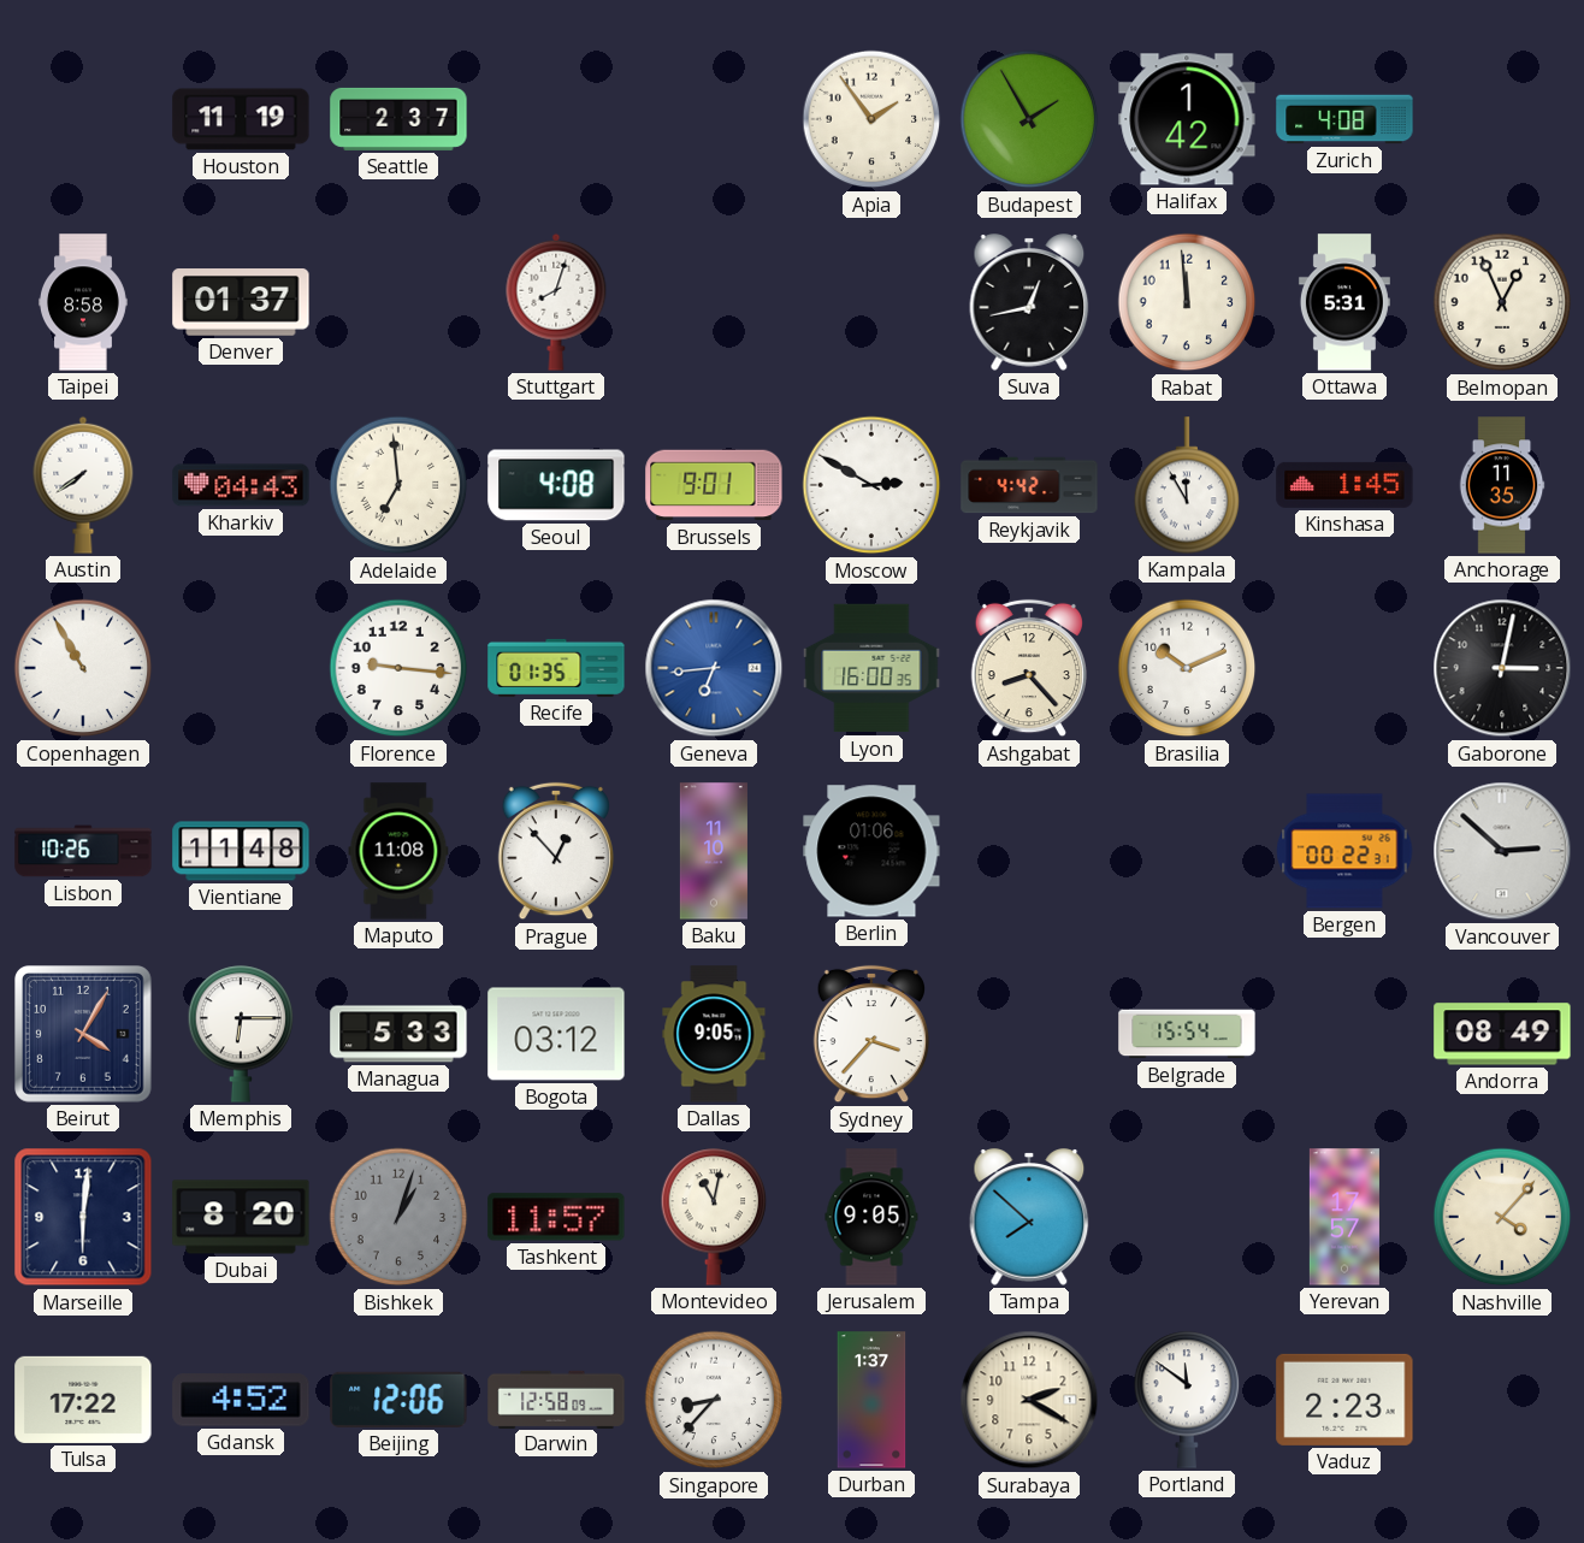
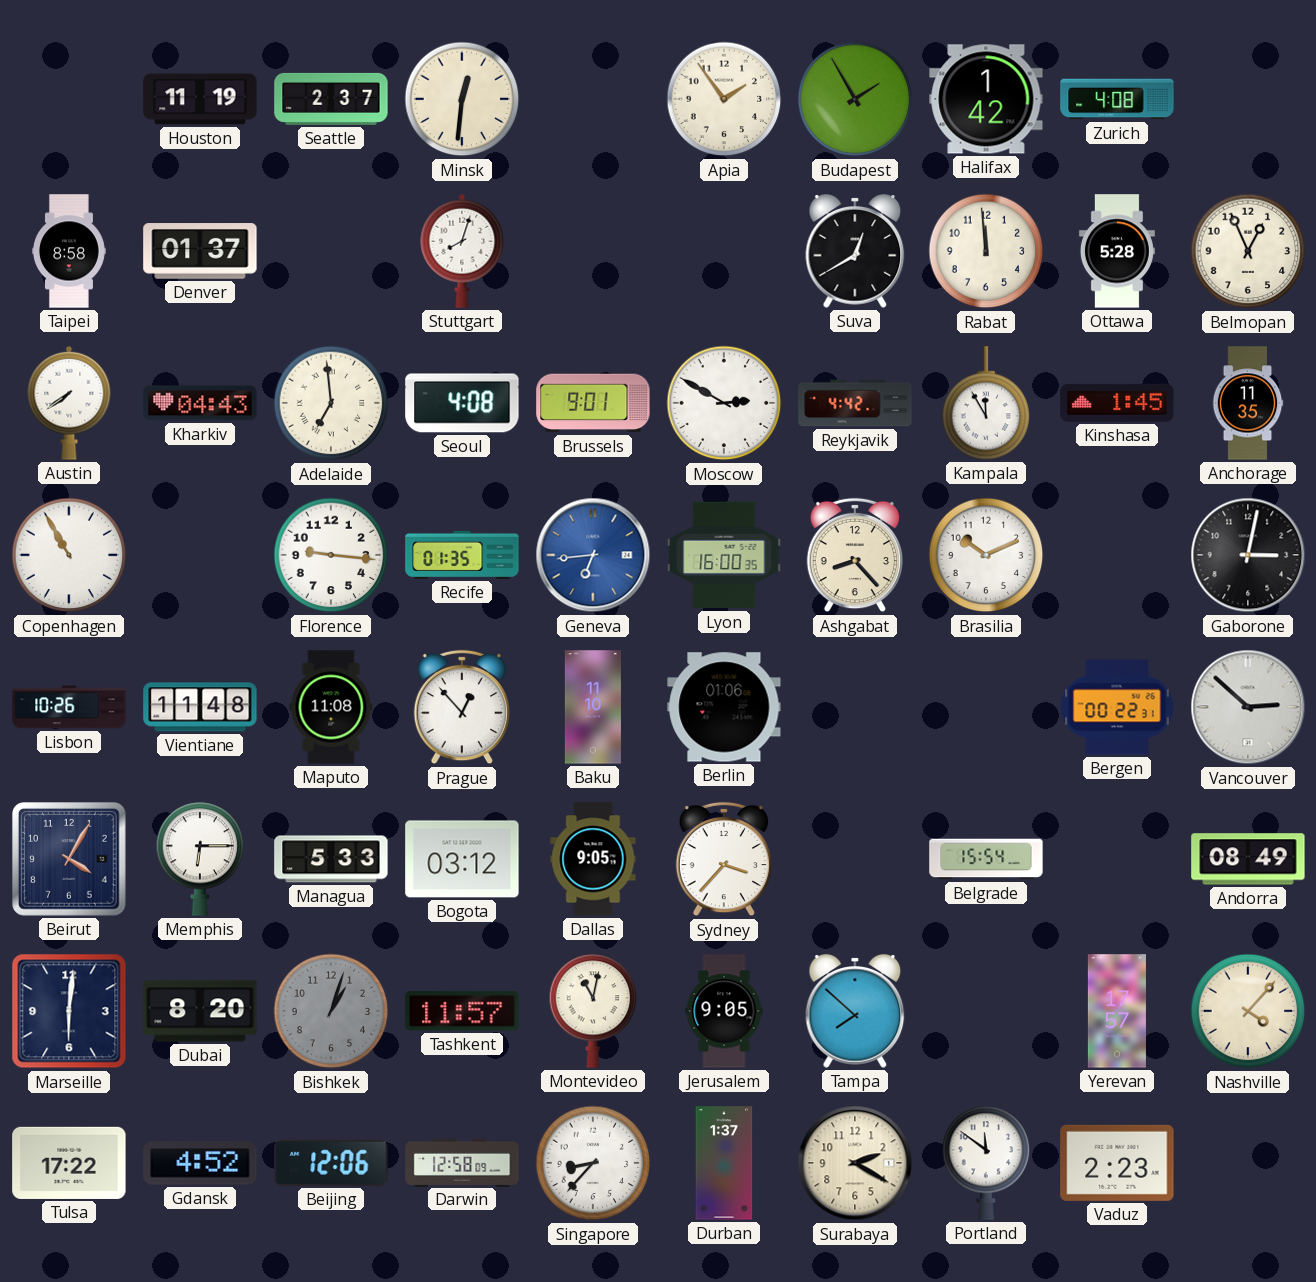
Minsk: none -> 12:31
Suva: 12:43 -> 12:40
Ottawa: 5:31 -> 5:28
